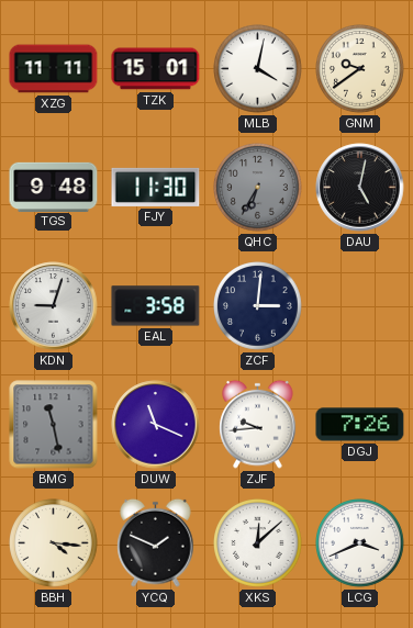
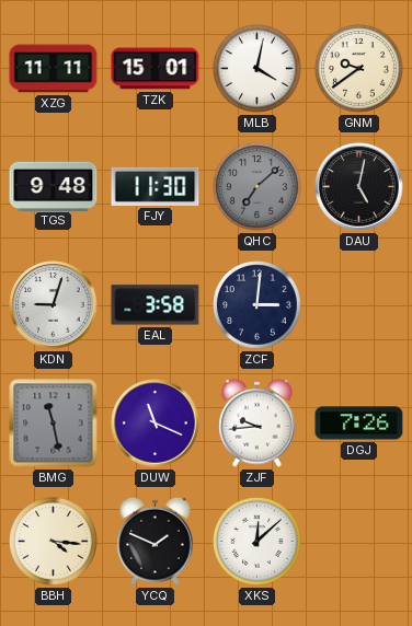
QHC: 6:35 -> 7:08
LCG: 3:41 -> none
